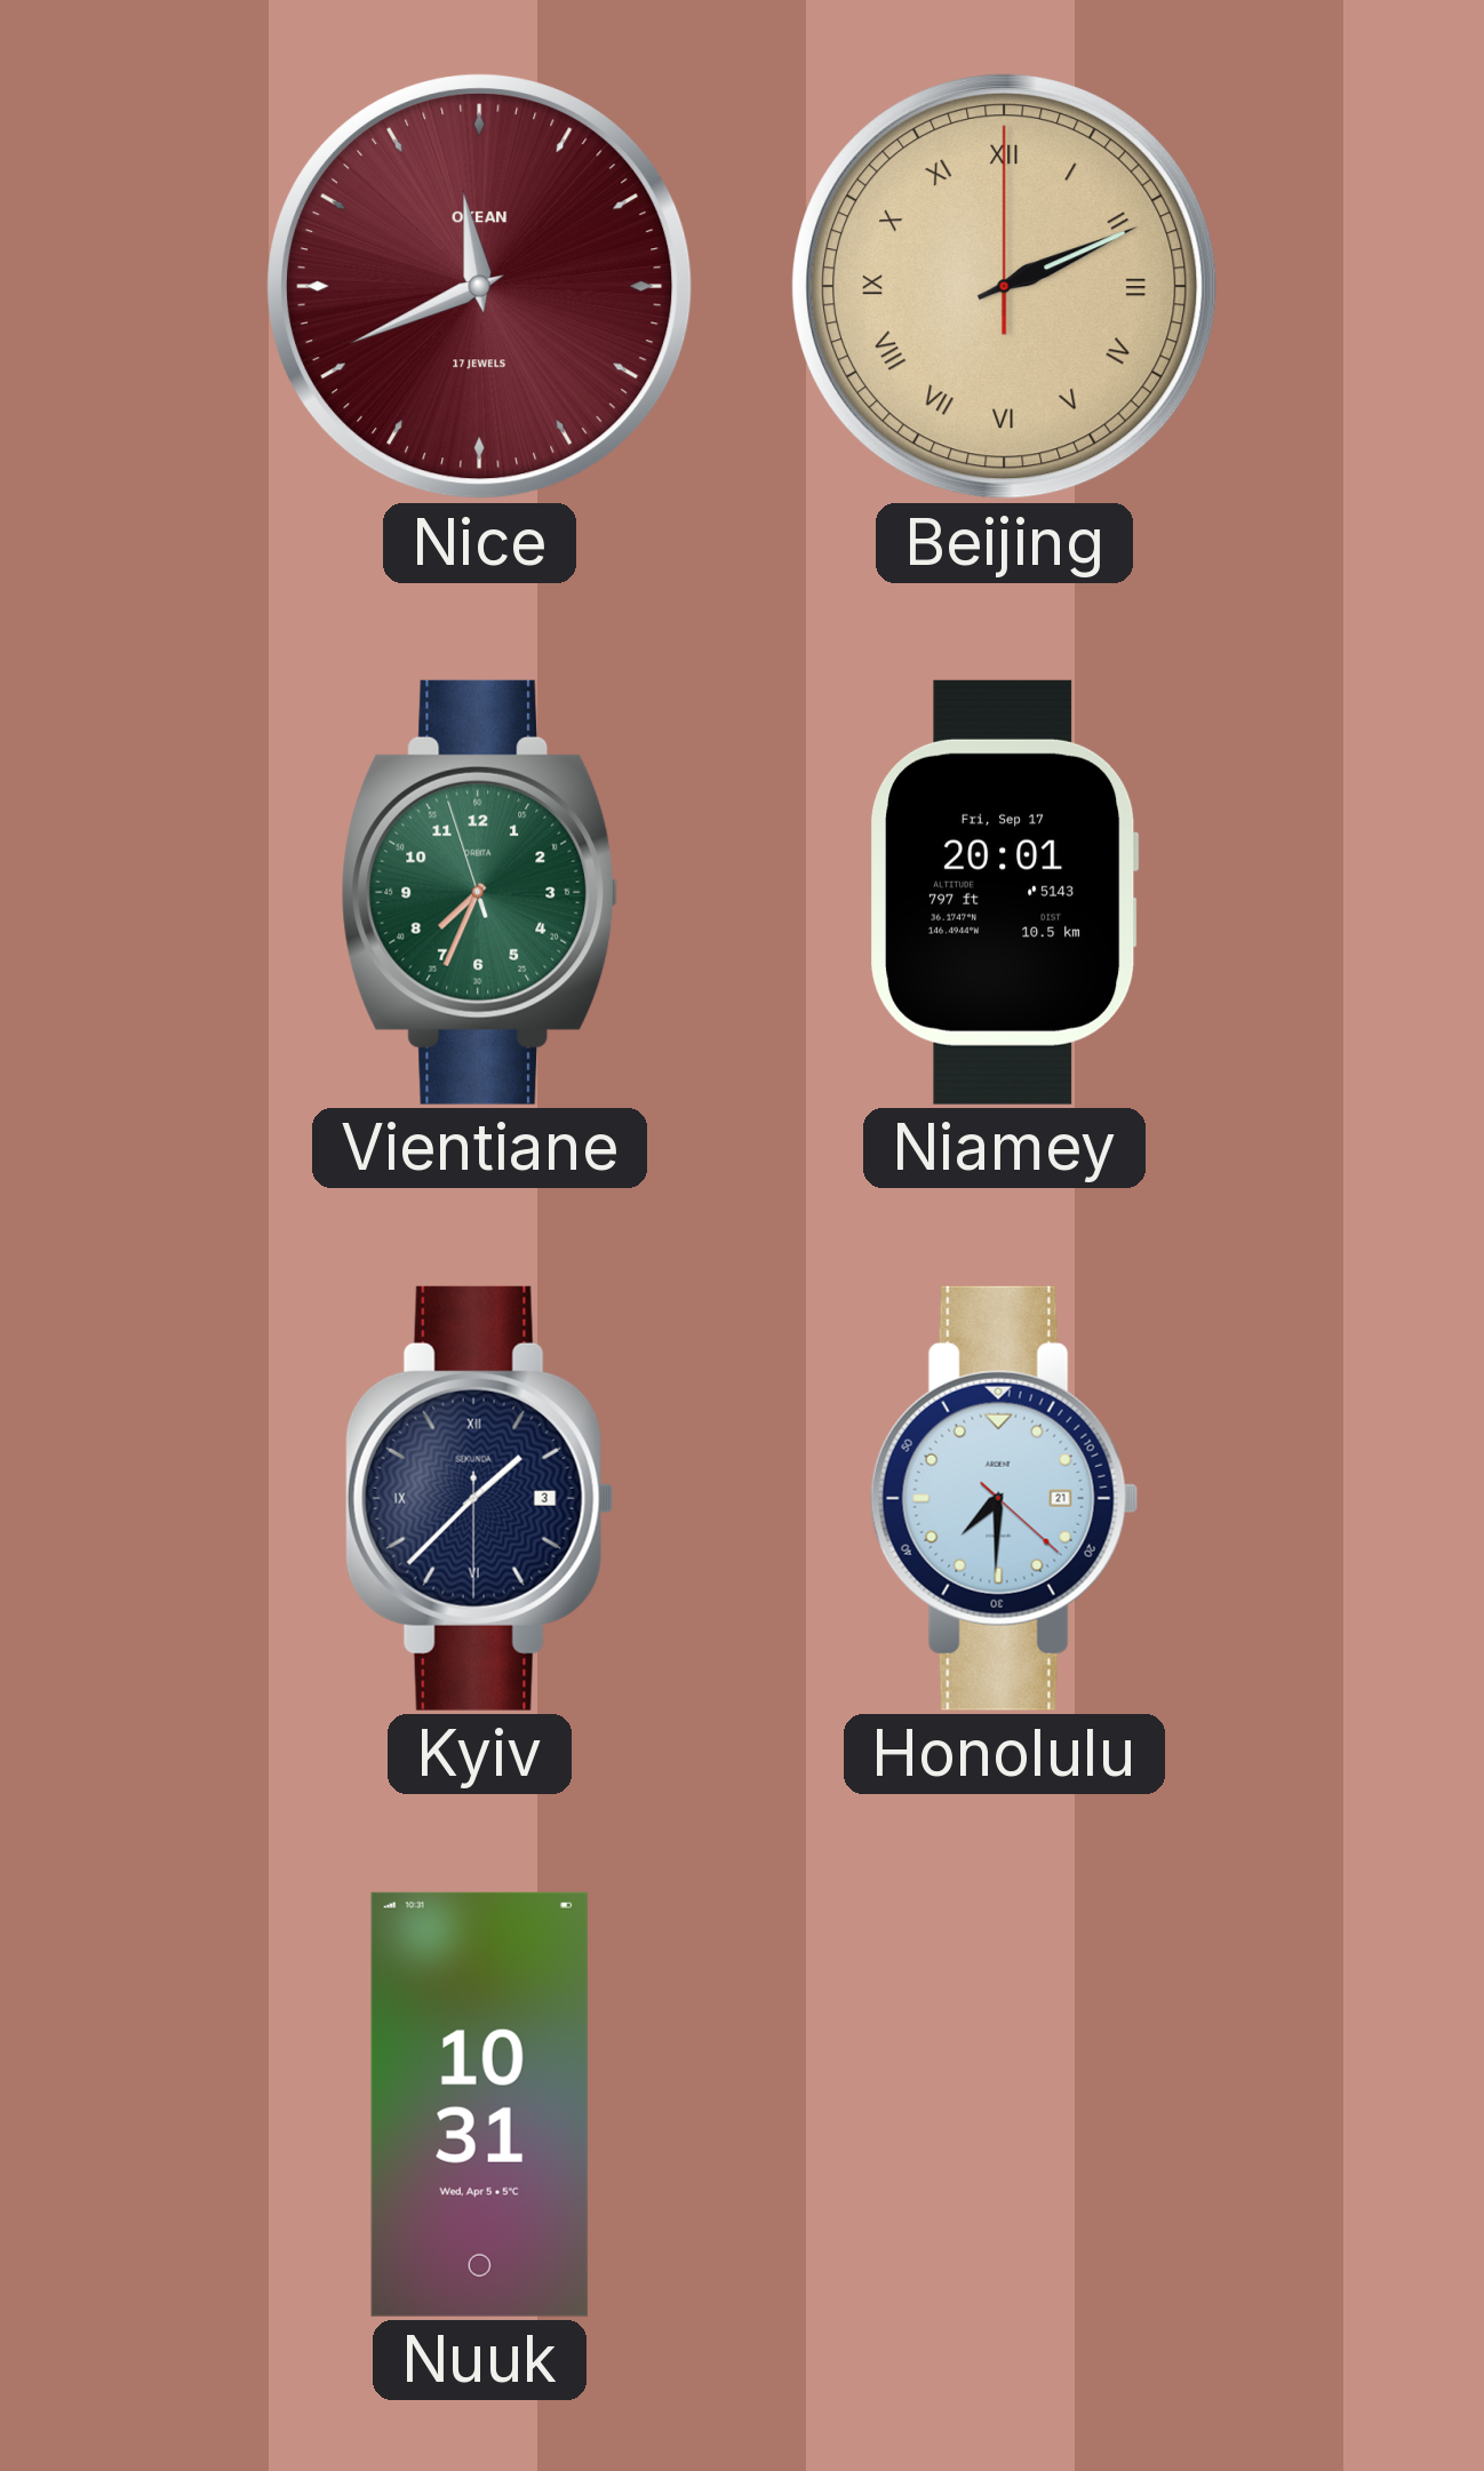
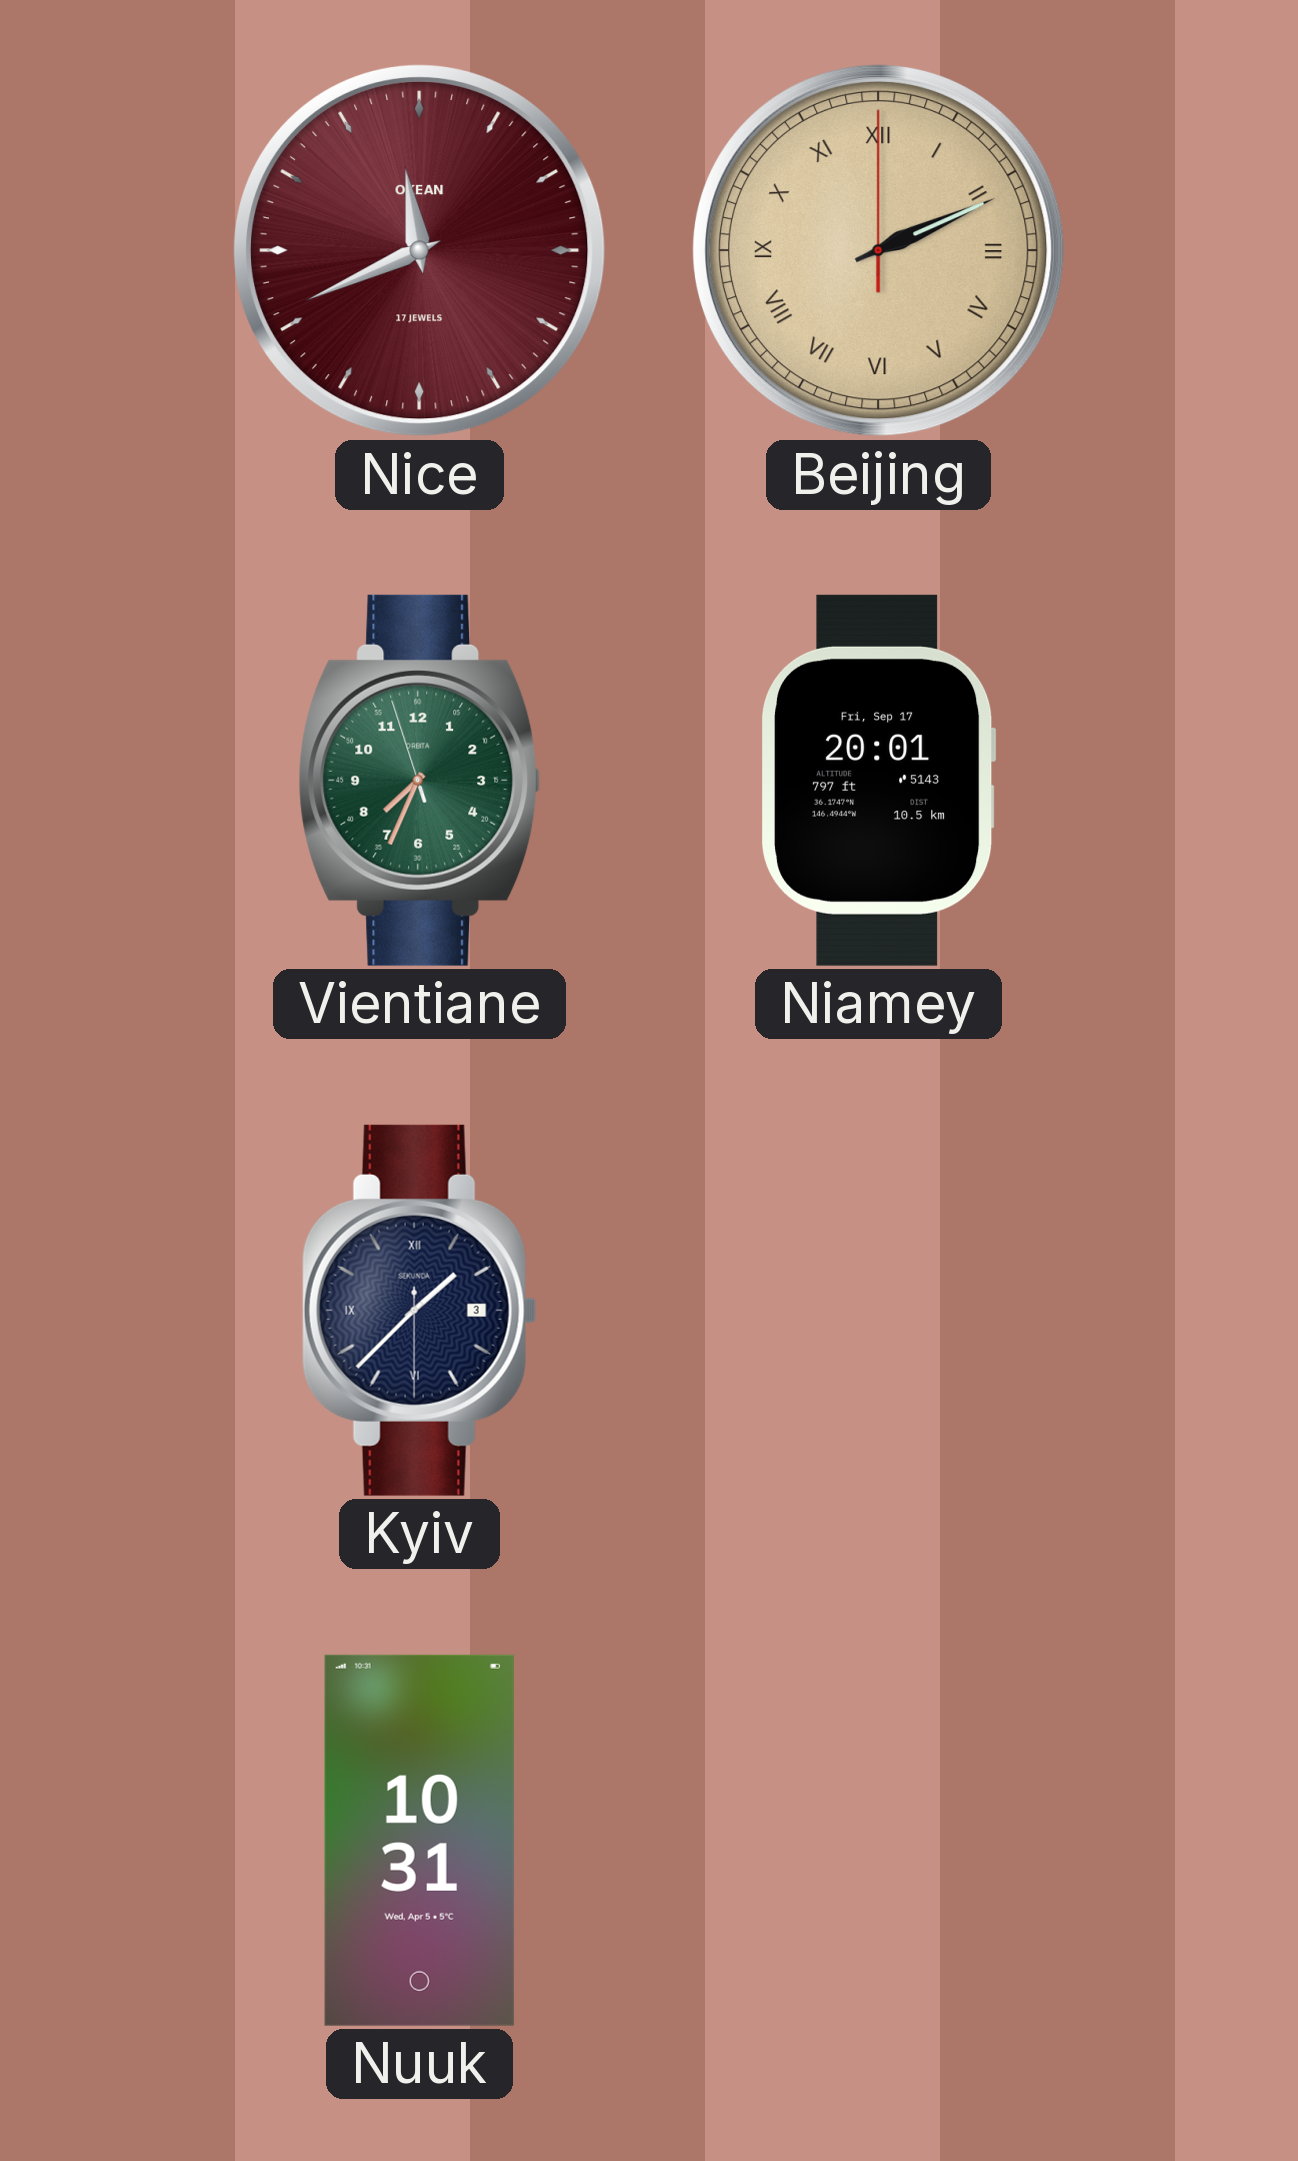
Honolulu: 7:30 -> none
